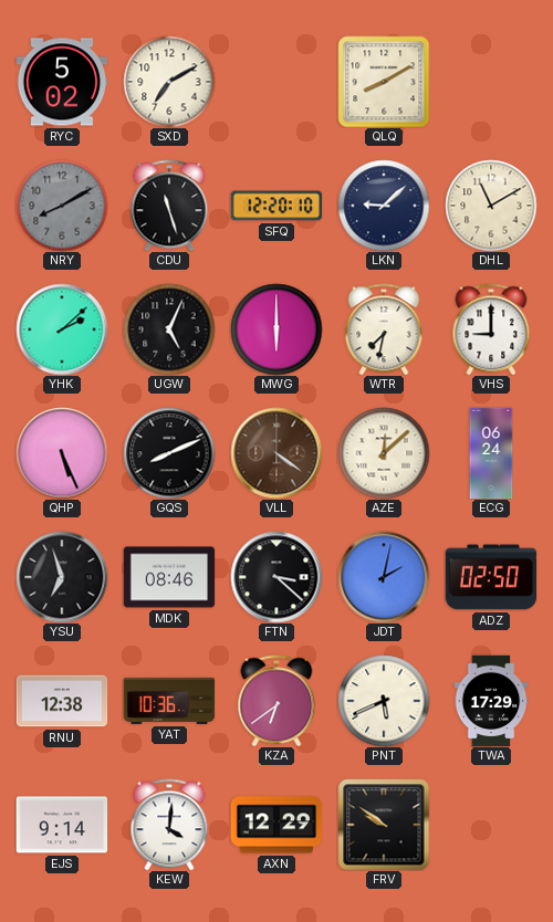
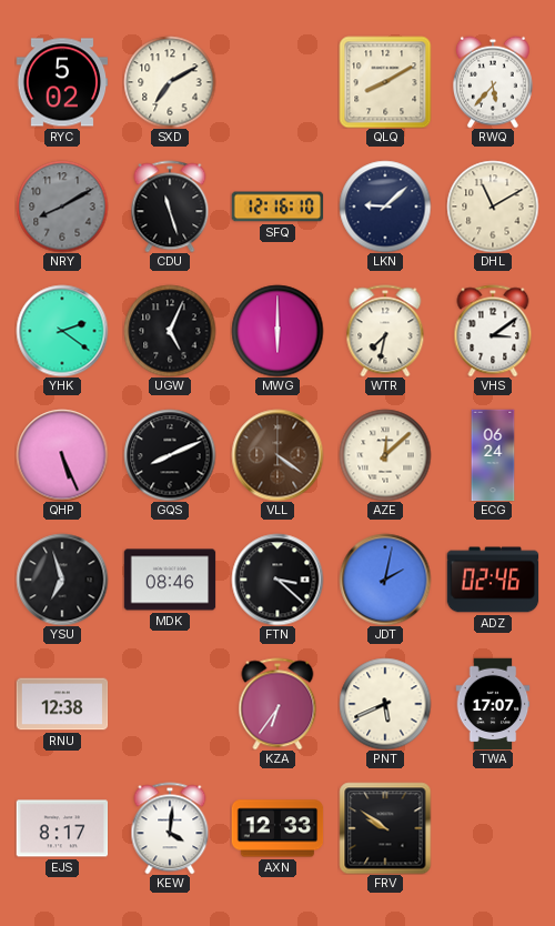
RWQ: none -> 5:37
SFQ: 12:20 -> 12:16
YHK: 2:08 -> 2:21
VHS: 9:00 -> 3:09
ADZ: 02:50 -> 02:46
YAT: 10:36 -> none
KZA: 6:39 -> 6:36
TWA: 17:29 -> 17:07
EJS: 9:14 -> 8:17
AXN: 12:29 -> 12:33
